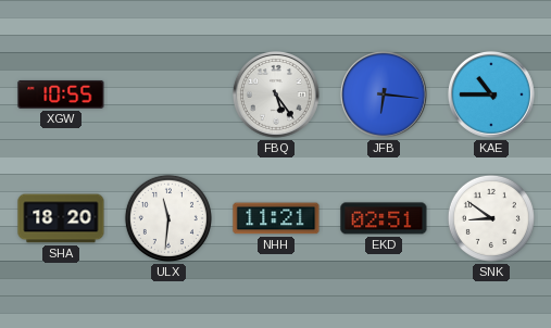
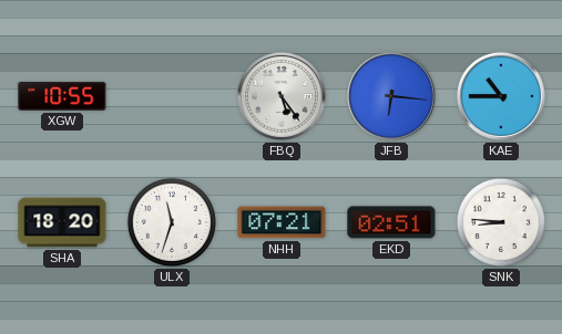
ULX: 11:31 -> 11:33
NHH: 11:21 -> 07:21
SNK: 8:51 -> 8:46
